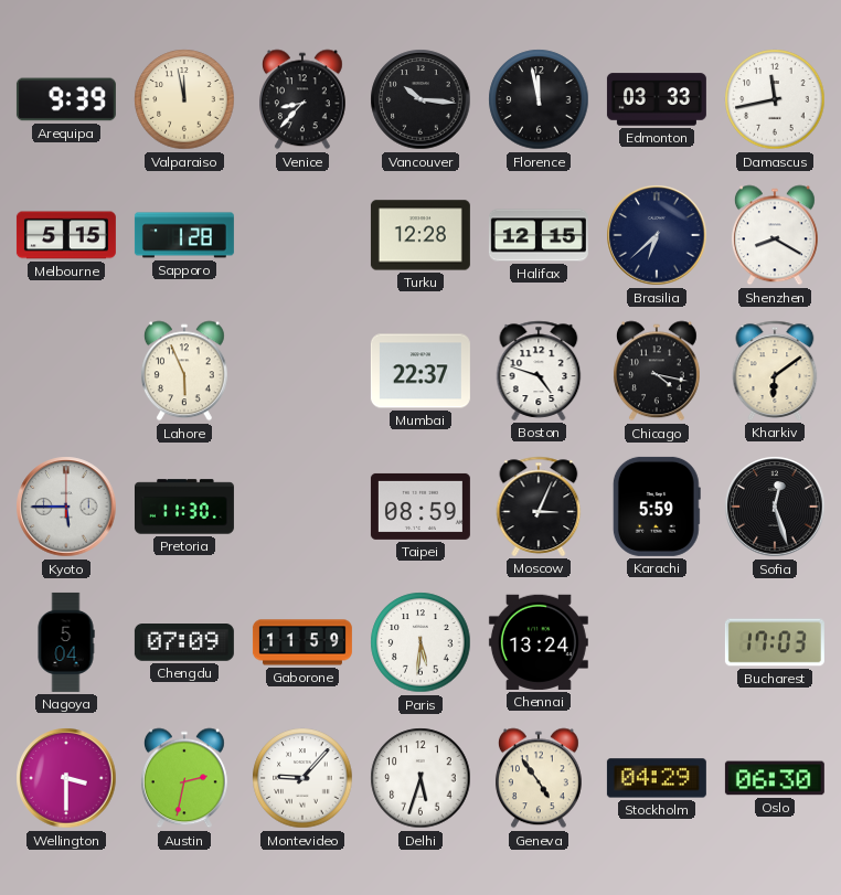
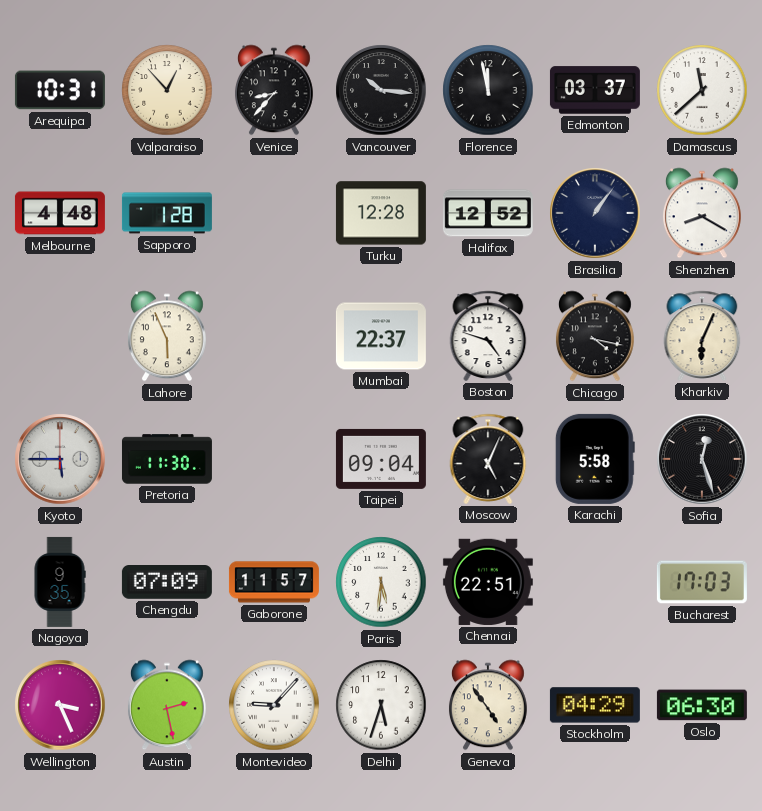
Arequipa: 9:39 -> 10:31
Valparaiso: 11:58 -> 12:53
Edmonton: 03:33 -> 03:37
Damascus: 11:43 -> 11:38
Melbourne: 5:15 -> 4:48
Halifax: 12:15 -> 12:52
Brasilia: 6:38 -> 1:06
Kharkiv: 6:09 -> 6:04
Taipei: 08:59 -> 09:04
Moscow: 3:04 -> 5:04
Karachi: 5:59 -> 5:58
Nagoya: 5:04 -> 9:35
Gaborone: 11:59 -> 11:57
Chennai: 13:24 -> 22:51
Wellington: 3:30 -> 3:26
Austin: 2:32 -> 2:28
